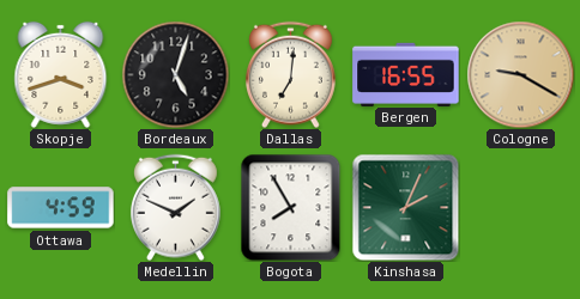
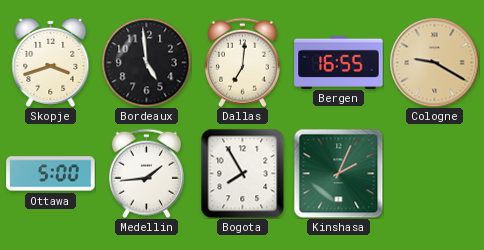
Bordeaux: 5:03 -> 4:59
Ottawa: 4:59 -> 5:00
Medellin: 1:49 -> 1:44
